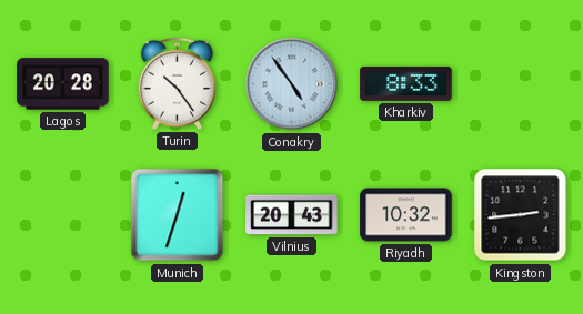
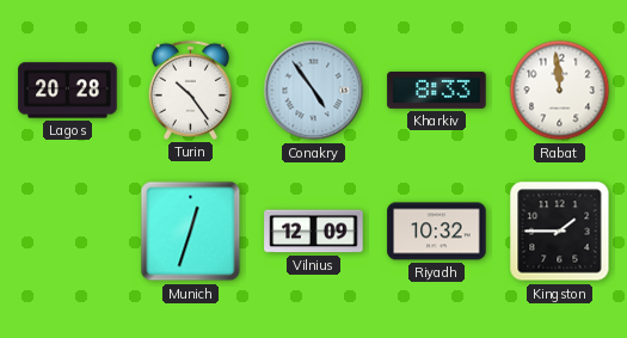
Rabat: none -> 11:59
Vilnius: 20:43 -> 12:09
Kingston: 2:44 -> 1:45
